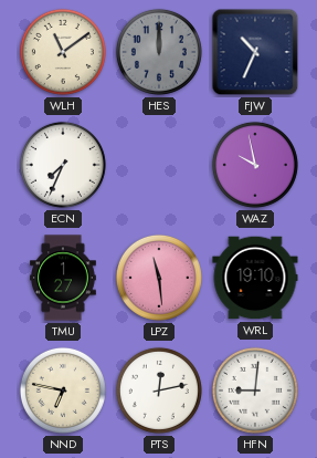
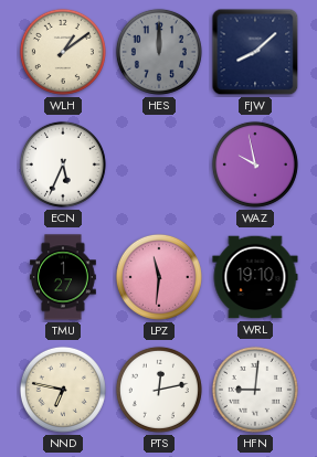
WLH: 11:09 -> 1:09
FJW: 10:34 -> 8:08
ECN: 7:34 -> 5:34
LPZ: 11:29 -> 11:31
